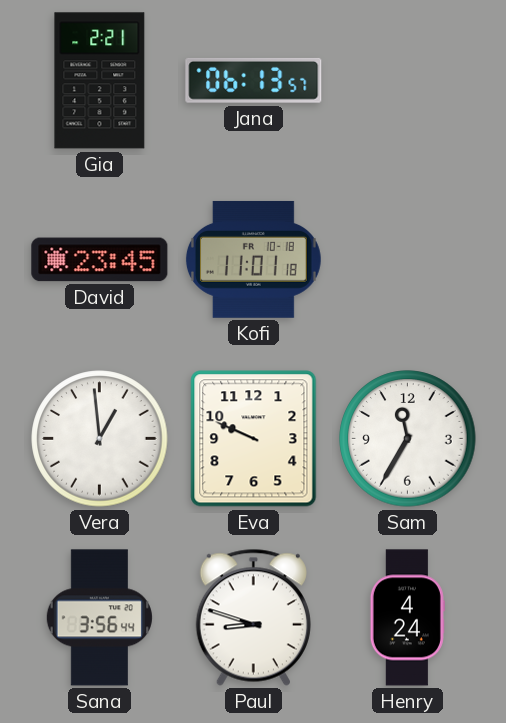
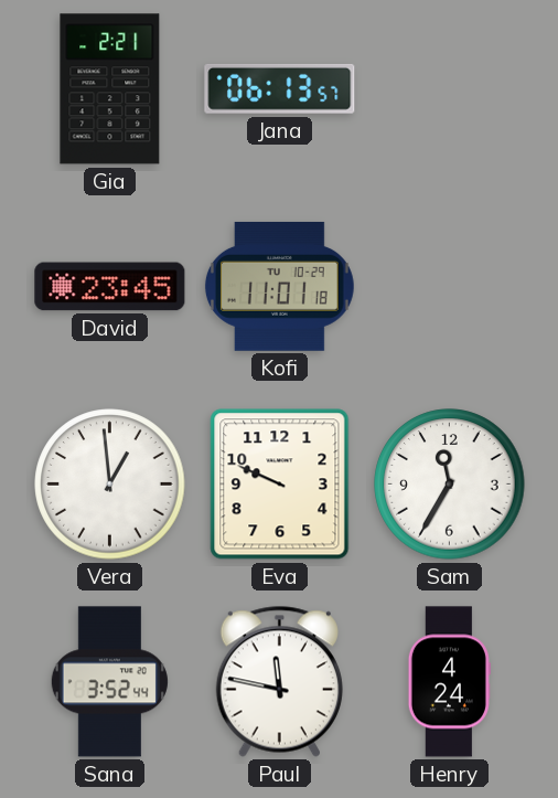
Kofi date: FR 10-18 -> TU 10-29
Sana: 3:56 -> 3:52
Paul: 8:48 -> 11:47
